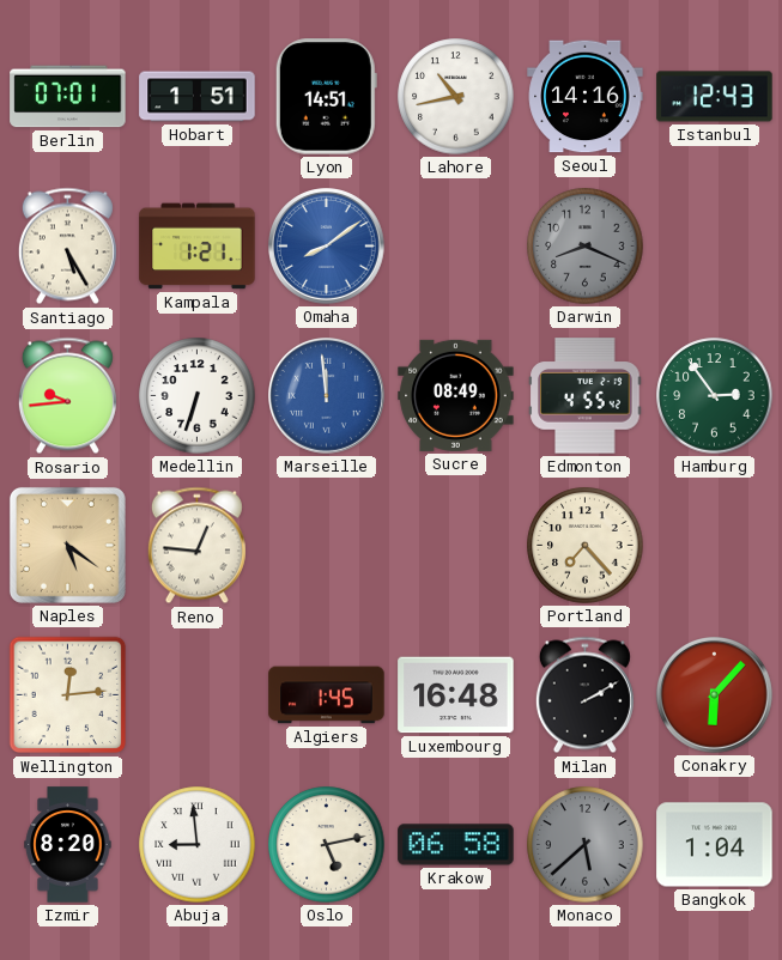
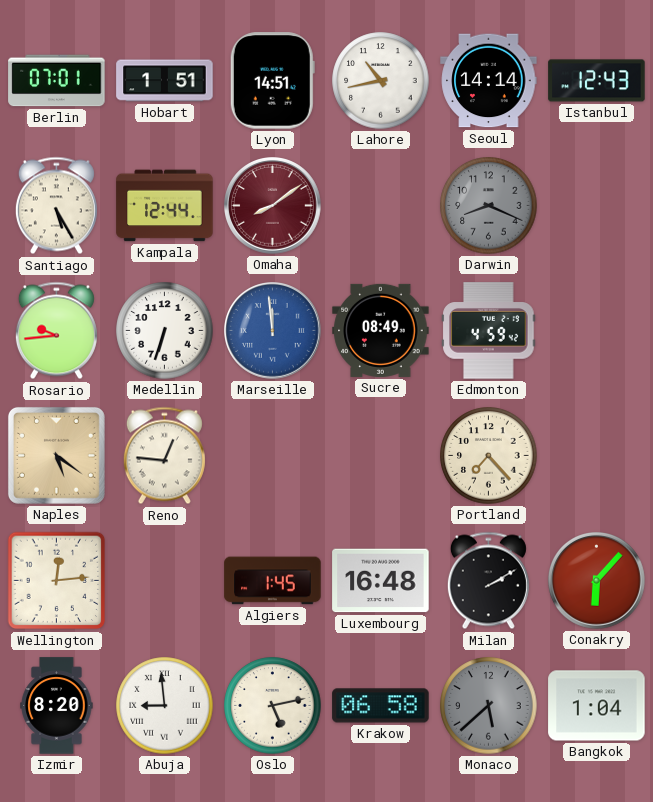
Seoul: 14:16 -> 14:14
Kampala: 1:21 -> 12:44
Omaha dial: blue -> burgundy
Edmonton: 4:55 -> 4:59
Hamburg: 2:54 -> none
